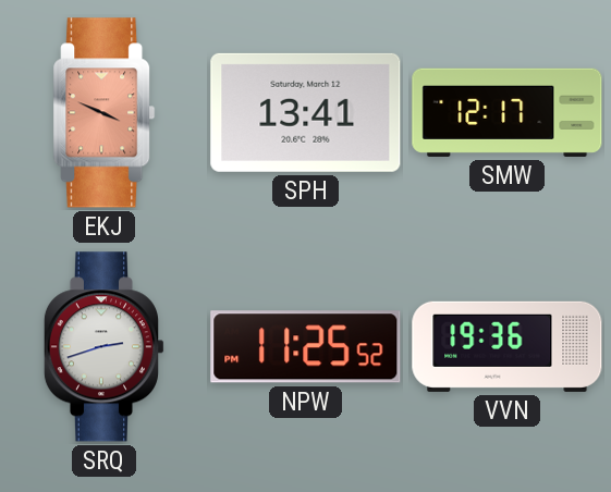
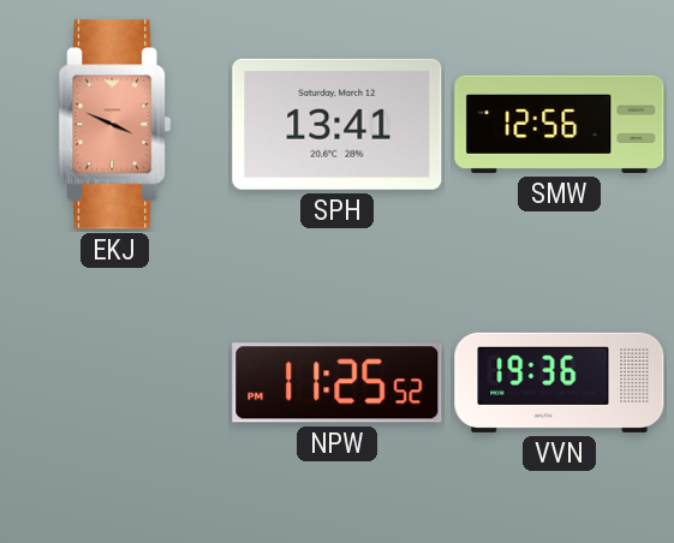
SMW: 12:17 -> 12:56
SRQ: 2:42 -> none
